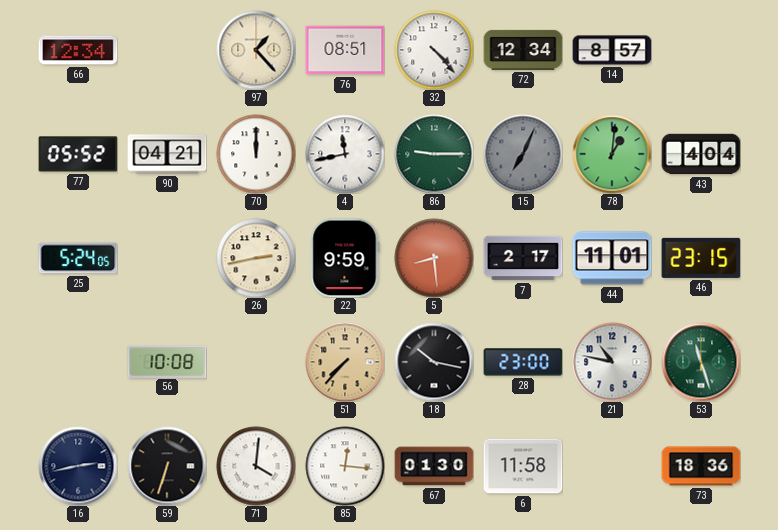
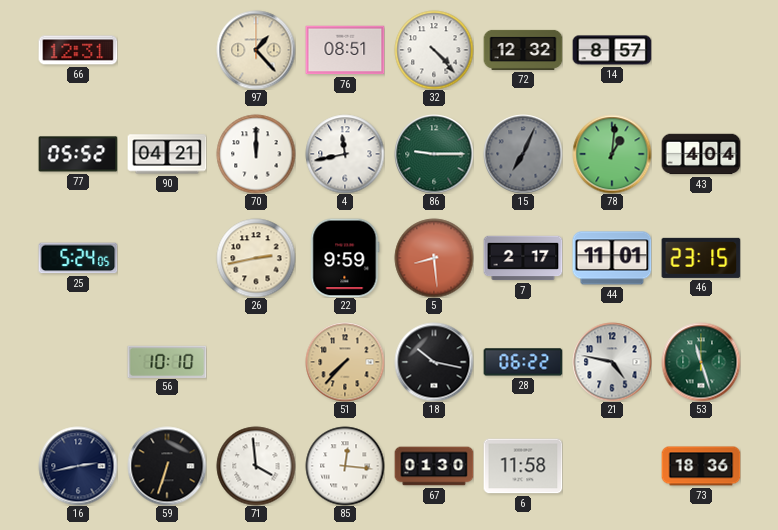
66: 12:34 -> 12:31
72: 12:34 -> 12:32
56: 10:08 -> 10:10
28: 23:00 -> 06:22
21: 10:47 -> 4:47
71: 4:01 -> 3:59
